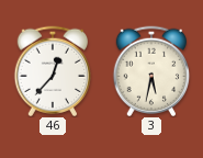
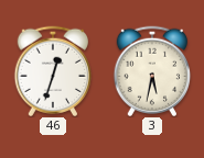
46: 12:37 -> 12:33
